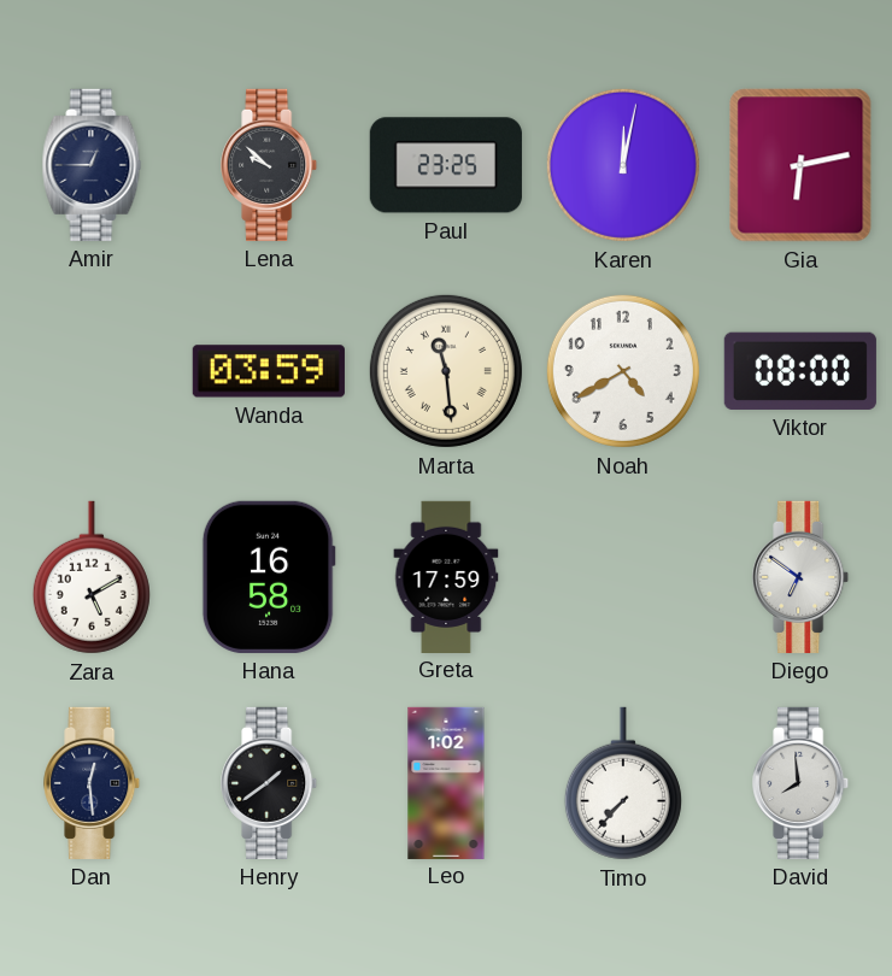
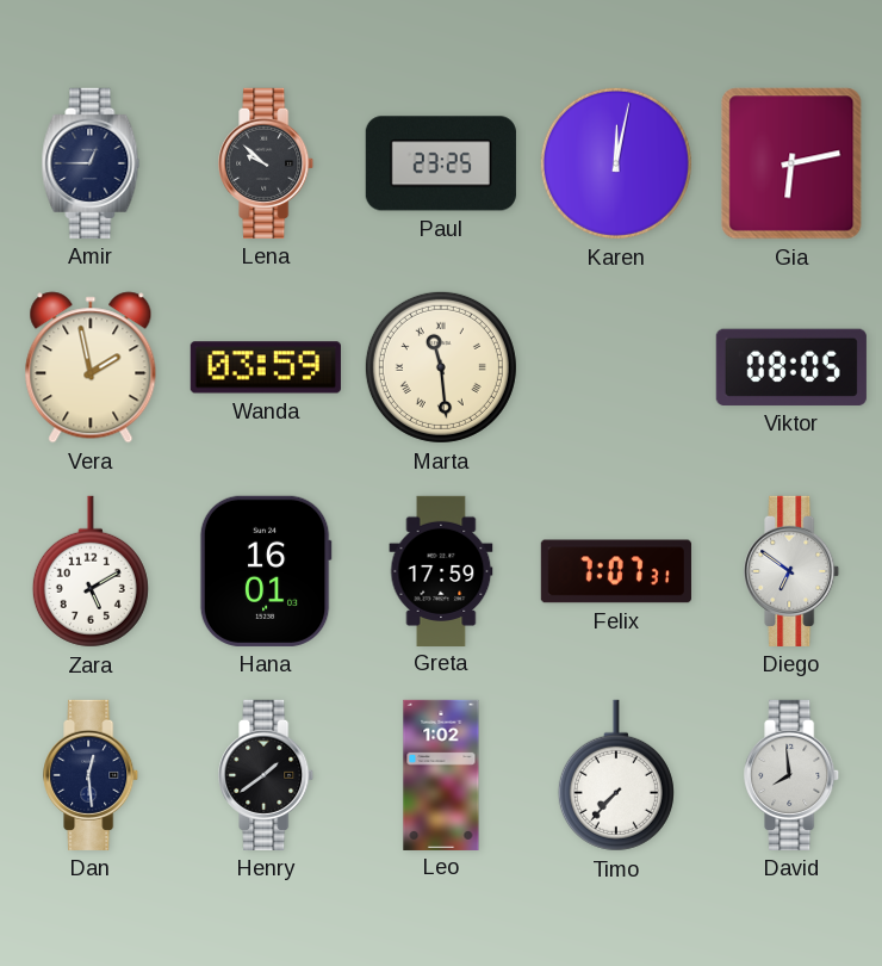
Vera: none -> 1:58
Noah: 4:40 -> none
Viktor: 08:00 -> 08:05
Hana: 16:58 -> 16:01
Felix: none -> 7:07
